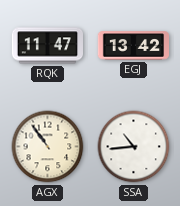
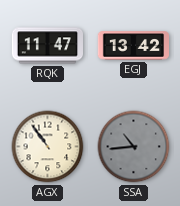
SSA dial: white -> grey
